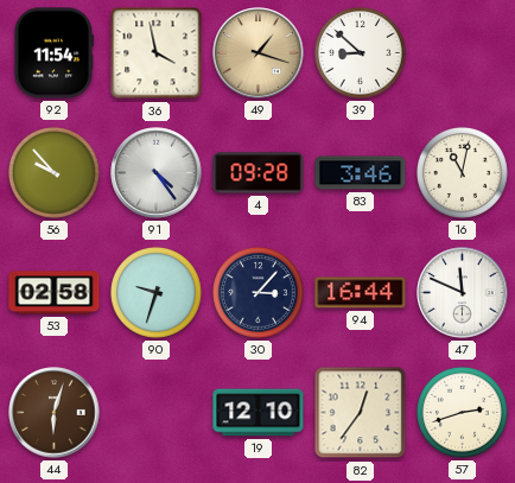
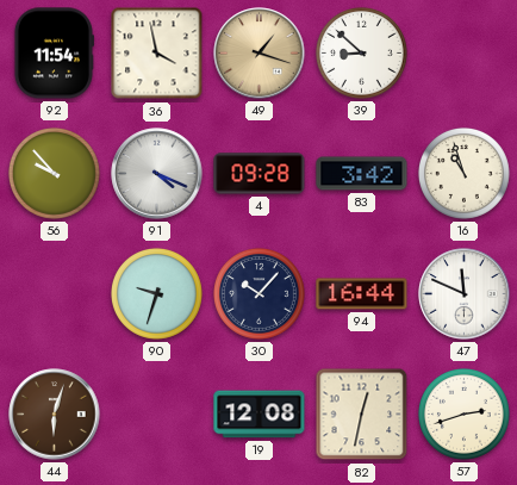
91: 4:24 -> 4:19
83: 3:46 -> 3:42
16: 11:02 -> 10:57
53: 02:58 -> none
30: 3:07 -> 10:07
19: 12:10 -> 12:08
82: 12:36 -> 12:32
